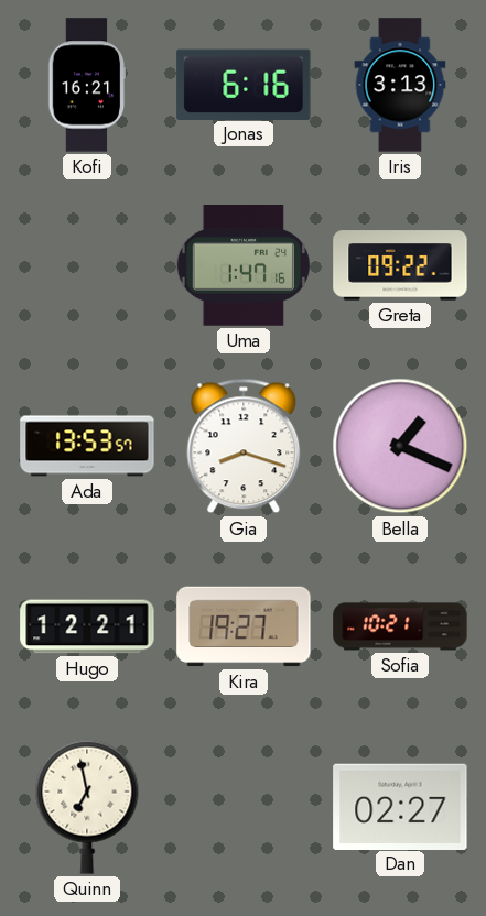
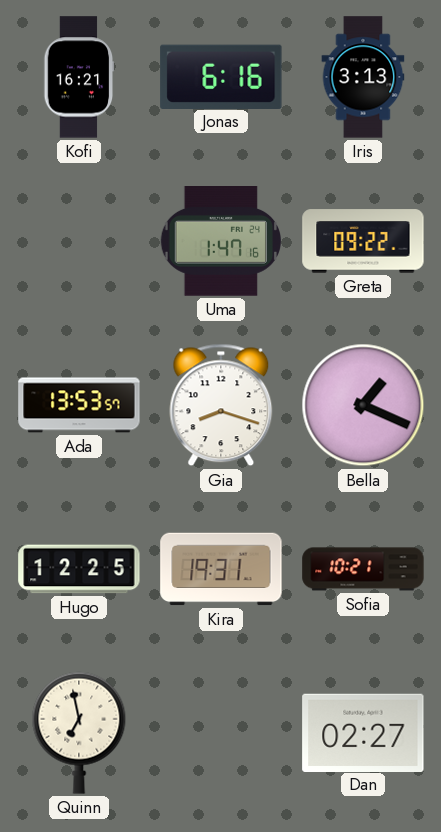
Hugo: 12:21 -> 12:25
Kira: 19:27 -> 19:31
